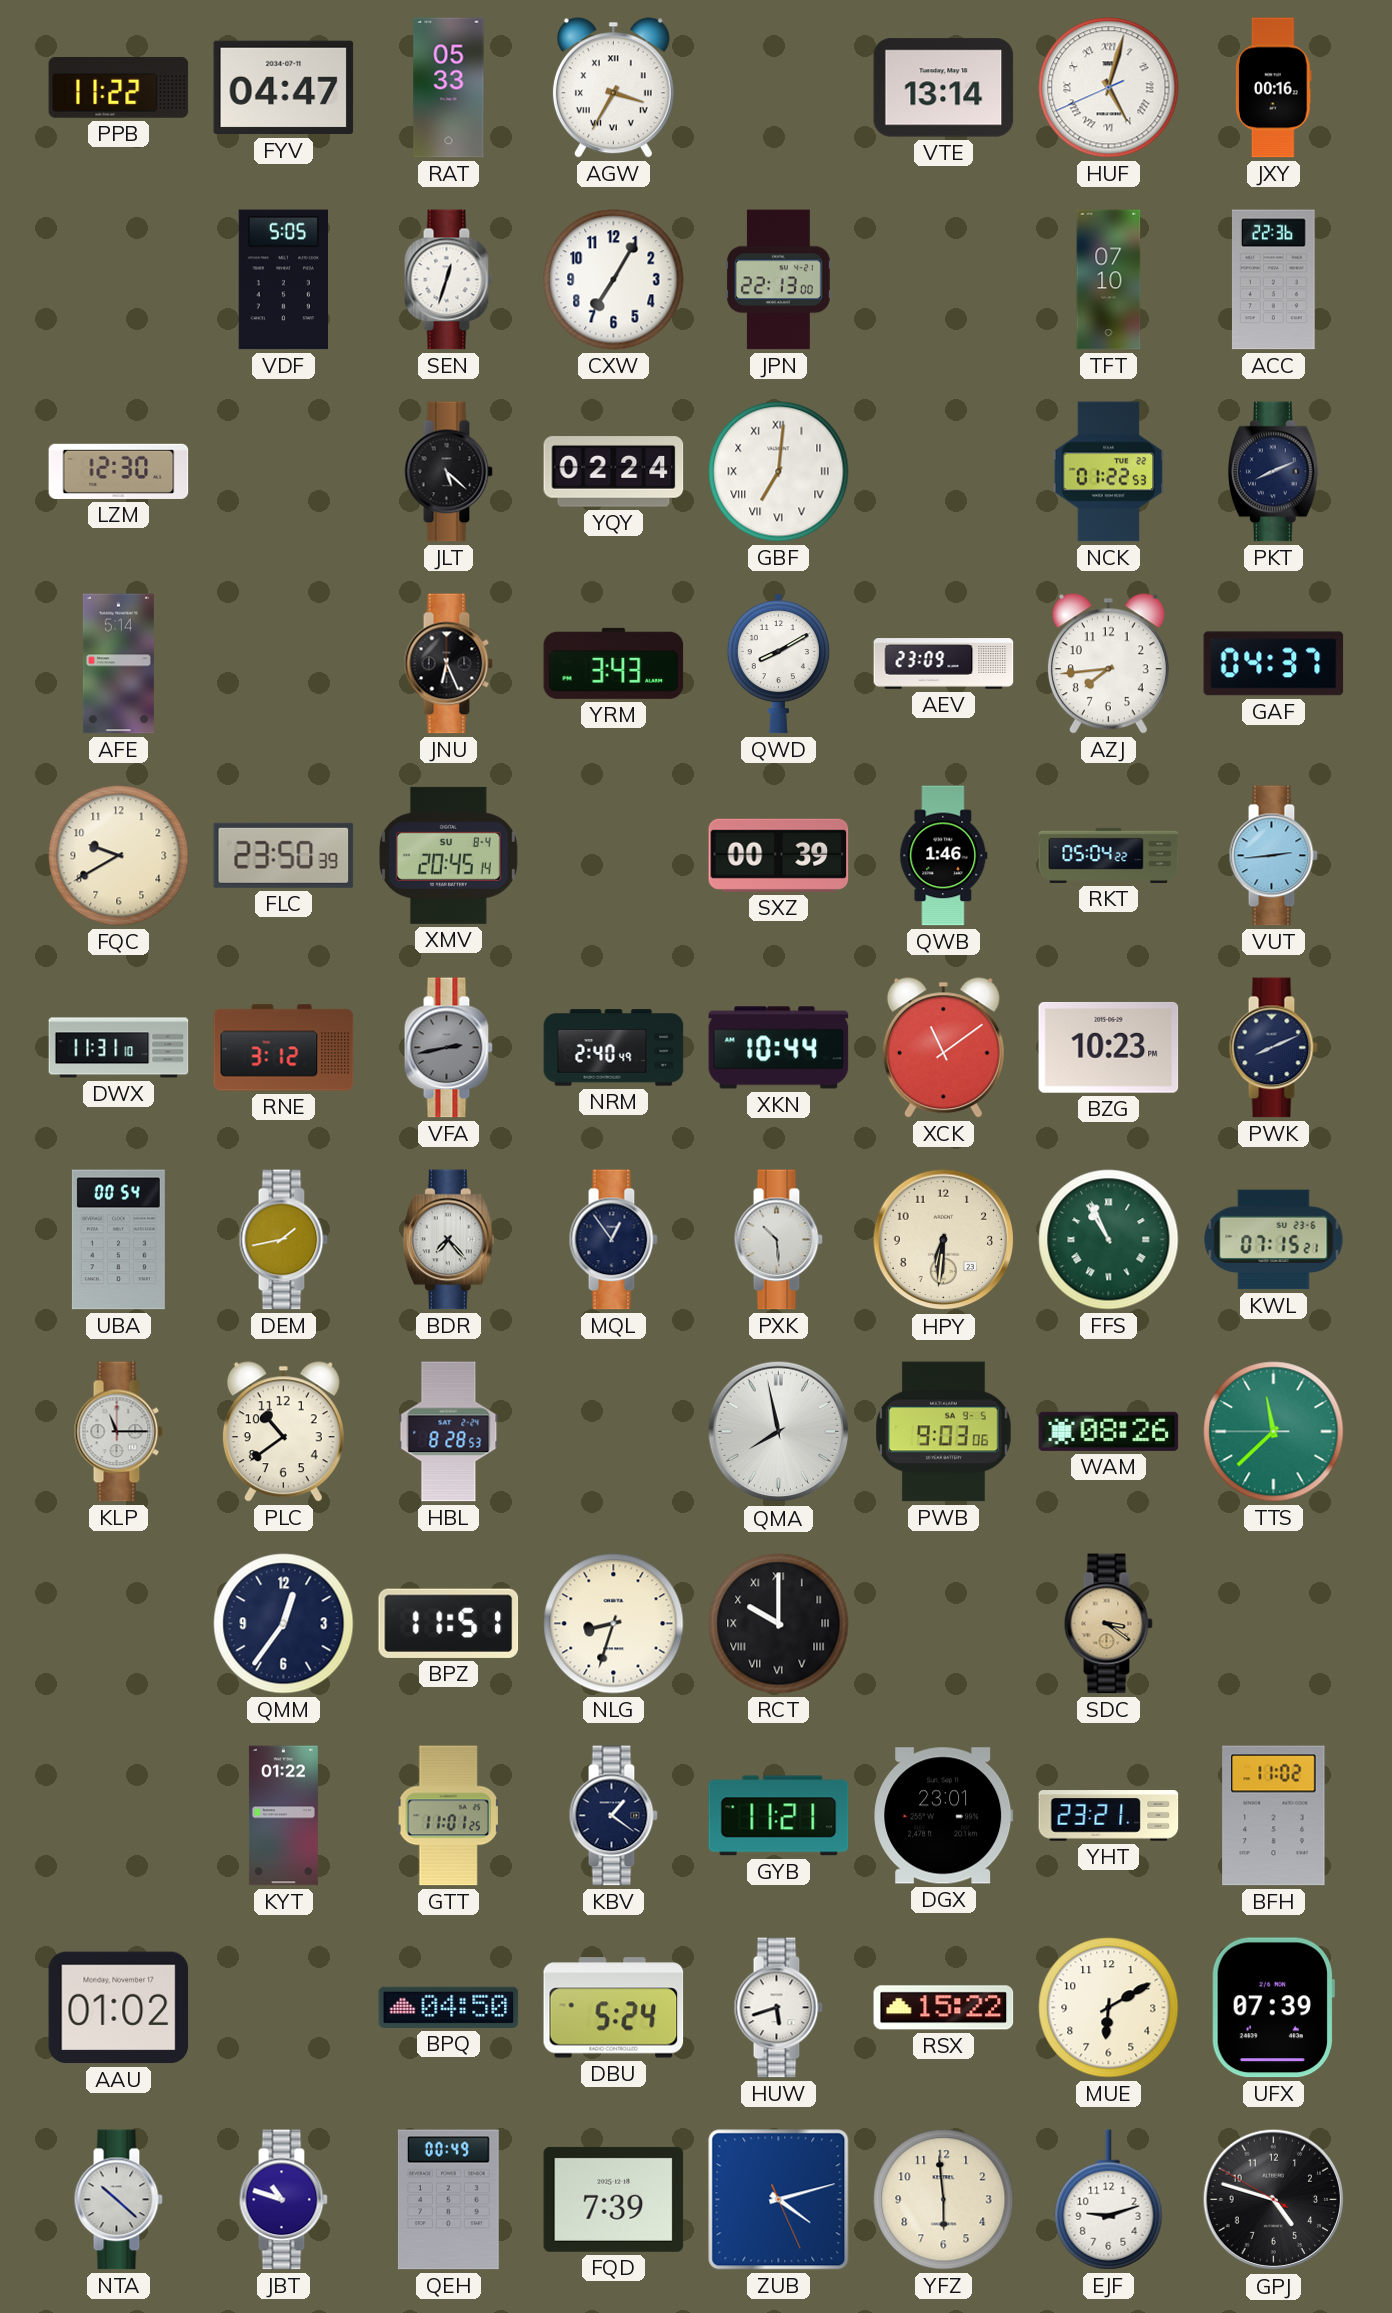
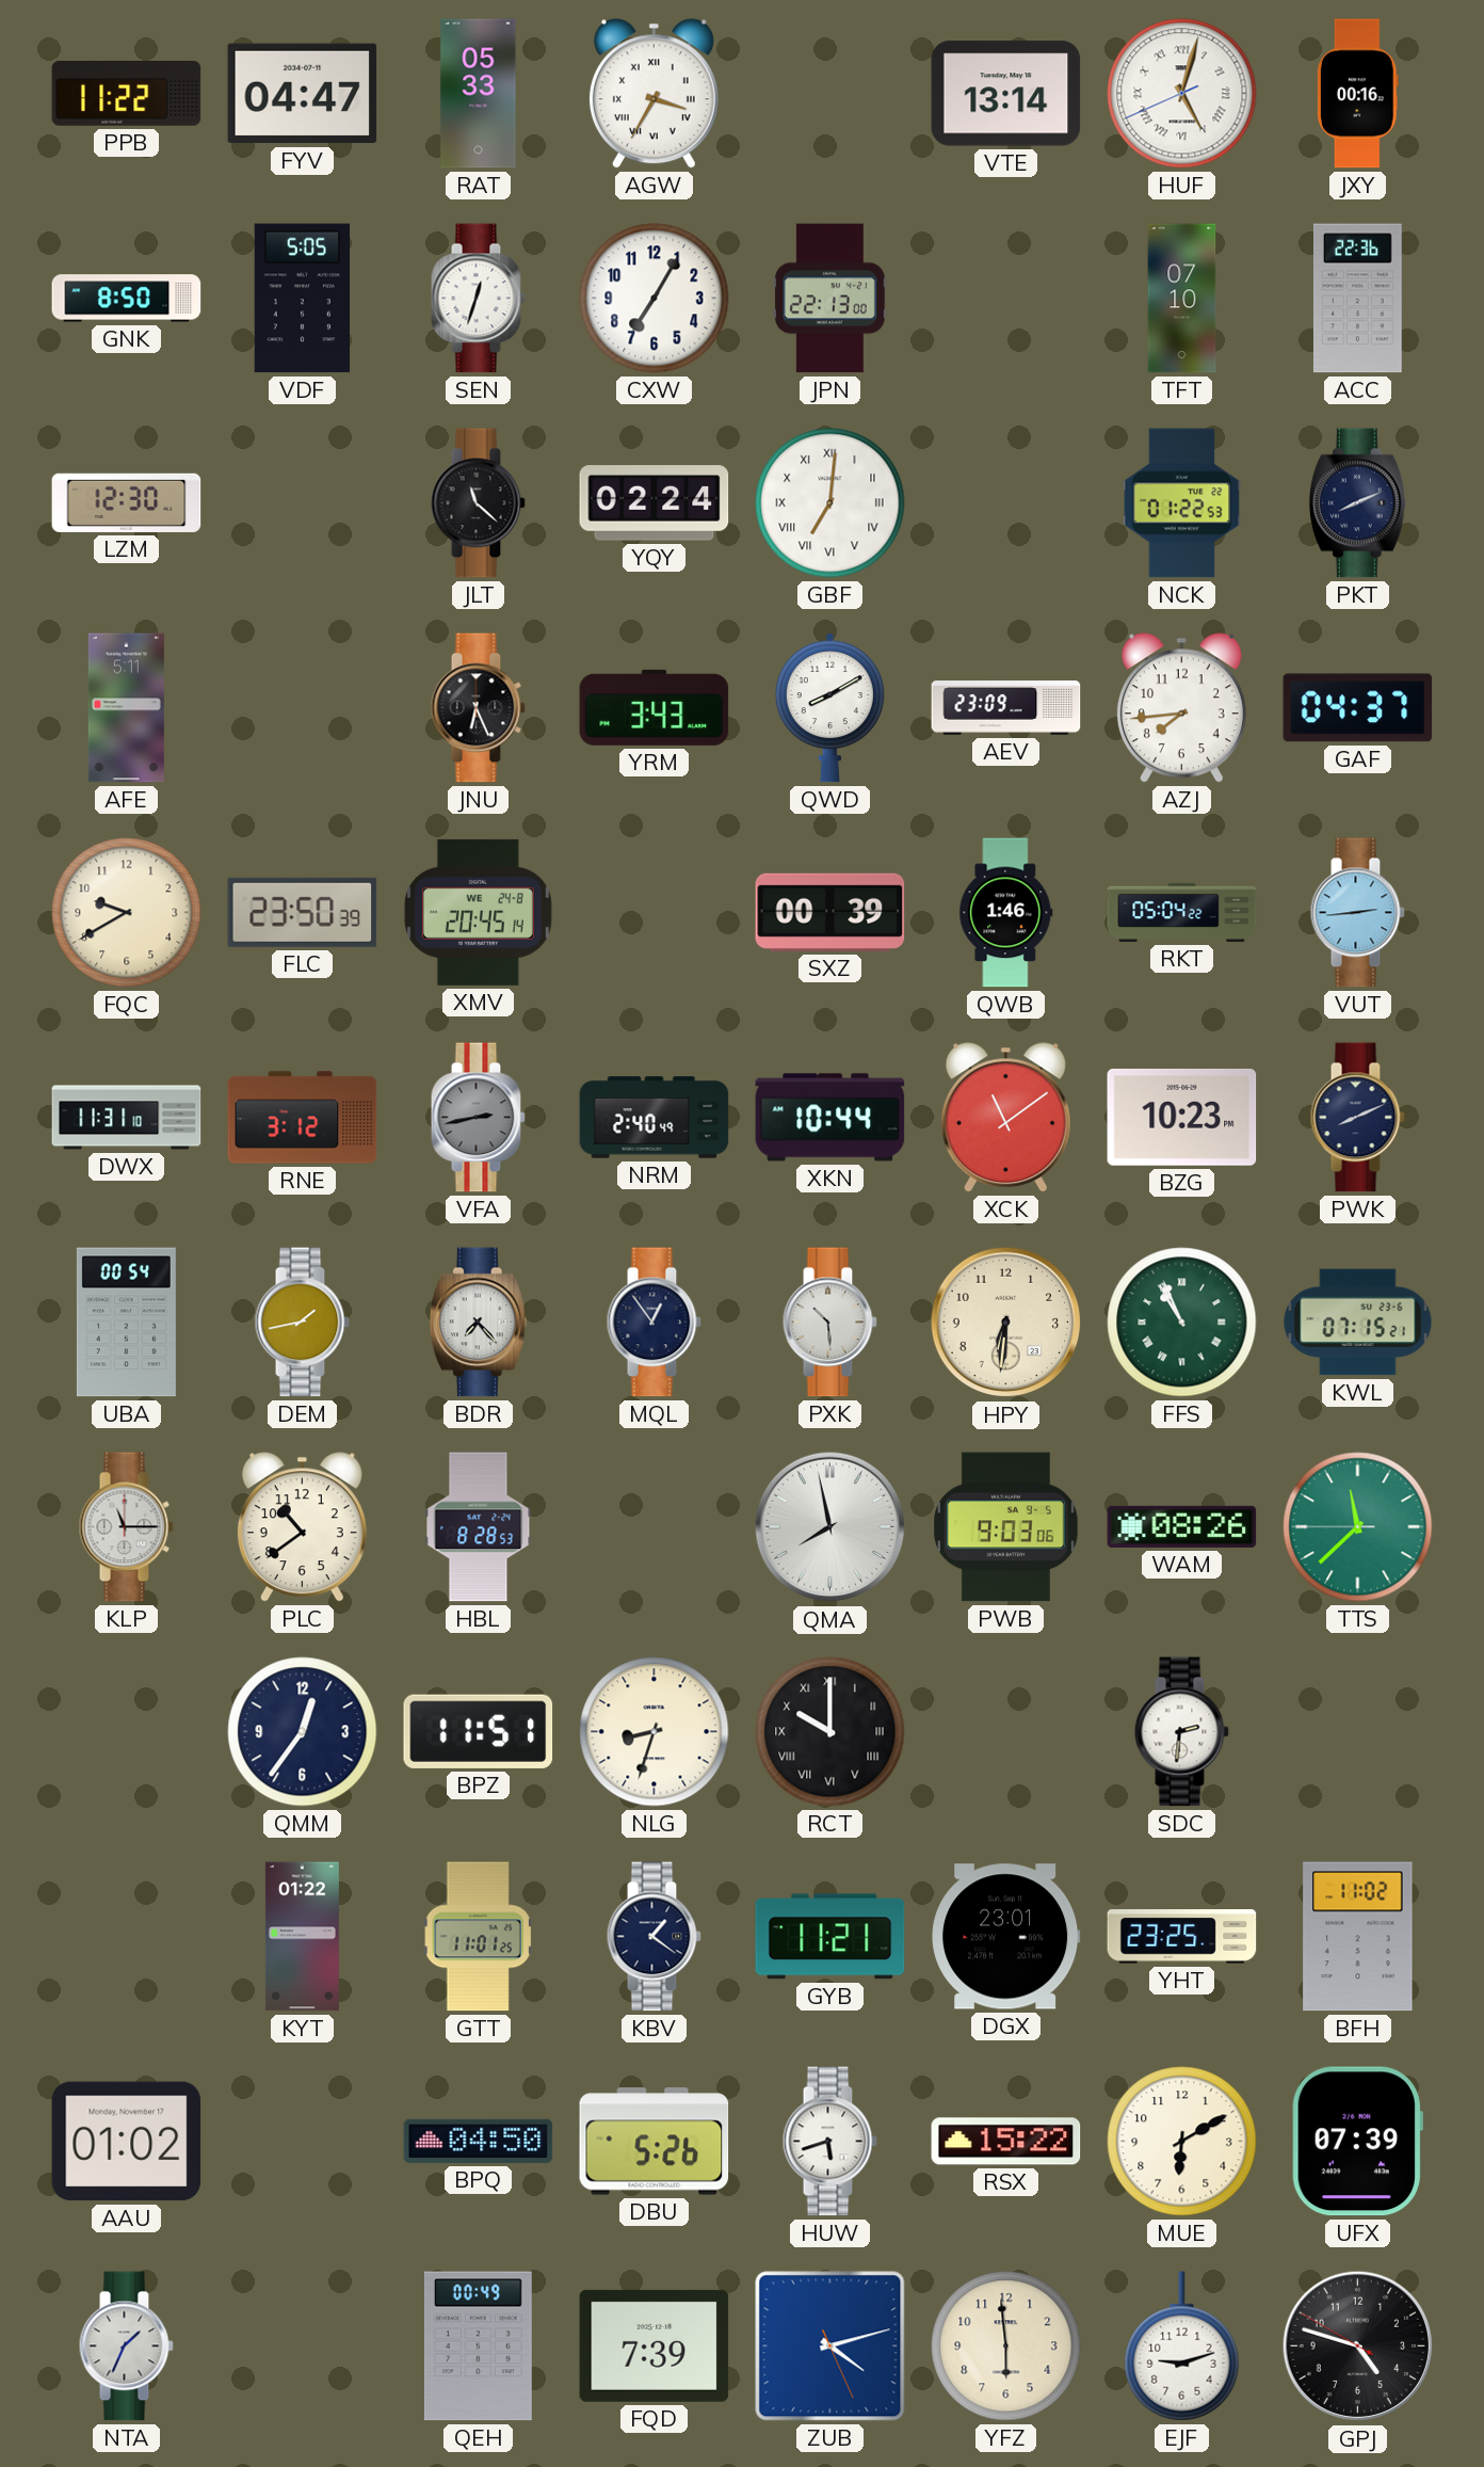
GNK: none -> 8:50
JLT: 5:22 -> 11:22
AFE: 5:14 -> 5:11
XMV date: SU 8-4 -> WE 24-8
SDC: 3:21 -> 2:31
SDC dial: champagne -> white
YHT: 23:21 -> 23:25
DBU: 5:24 -> 5:26
NTA: 10:22 -> 1:34
JBT: 10:48 -> none
